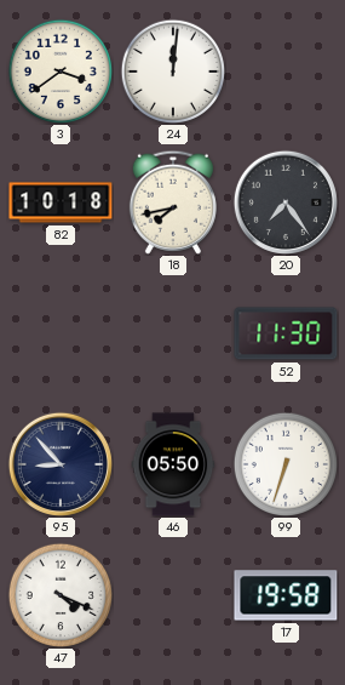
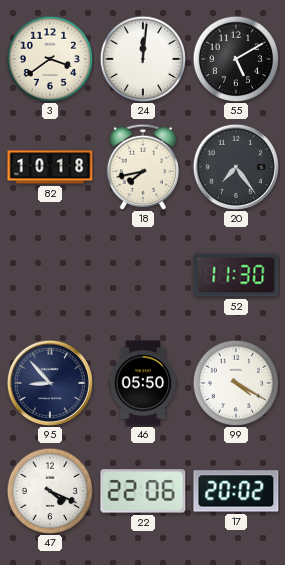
55: none -> 5:10
99: 6:33 -> 4:20
22: none -> 22:06
17: 19:58 -> 20:02
